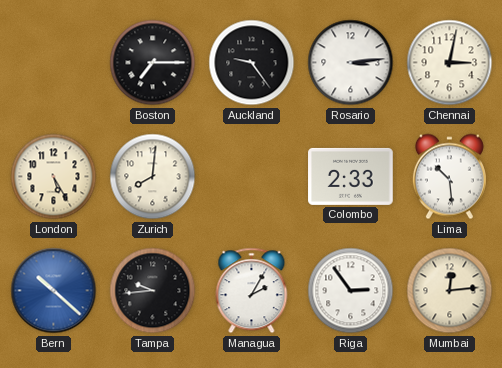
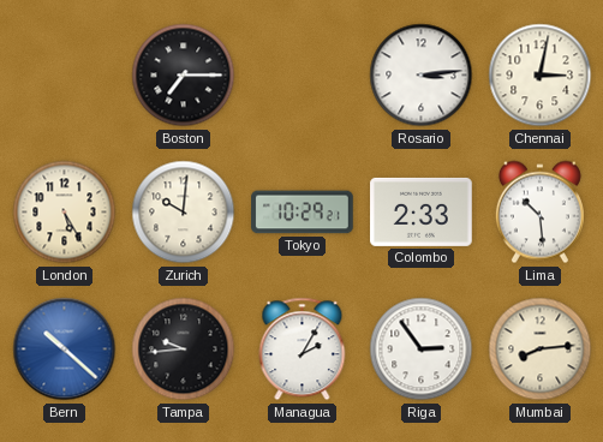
Auckland: 9:24 -> none
Zurich: 8:01 -> 10:01
Tokyo: none -> 10:29
Mumbai: 12:14 -> 8:14
